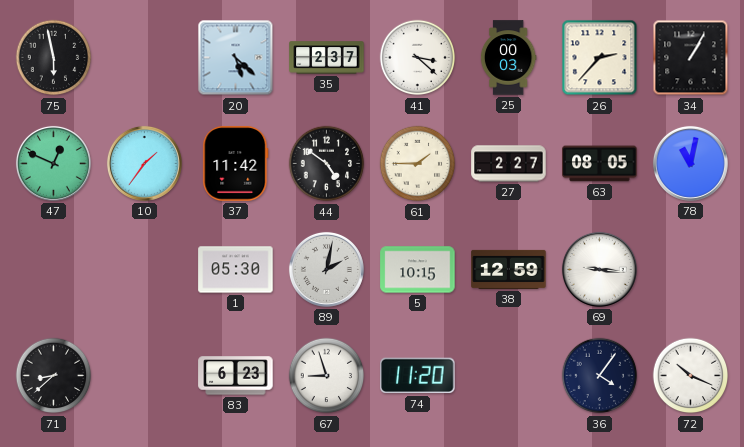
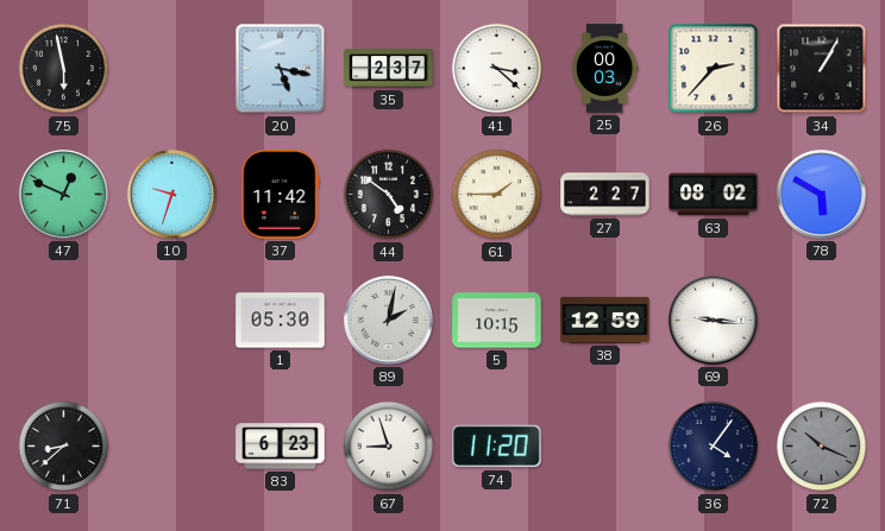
20: 5:22 -> 5:17
10: 1:36 -> 9:33
63: 08:05 -> 08:02
78: 11:02 -> 5:50
72 dial: white -> grey
